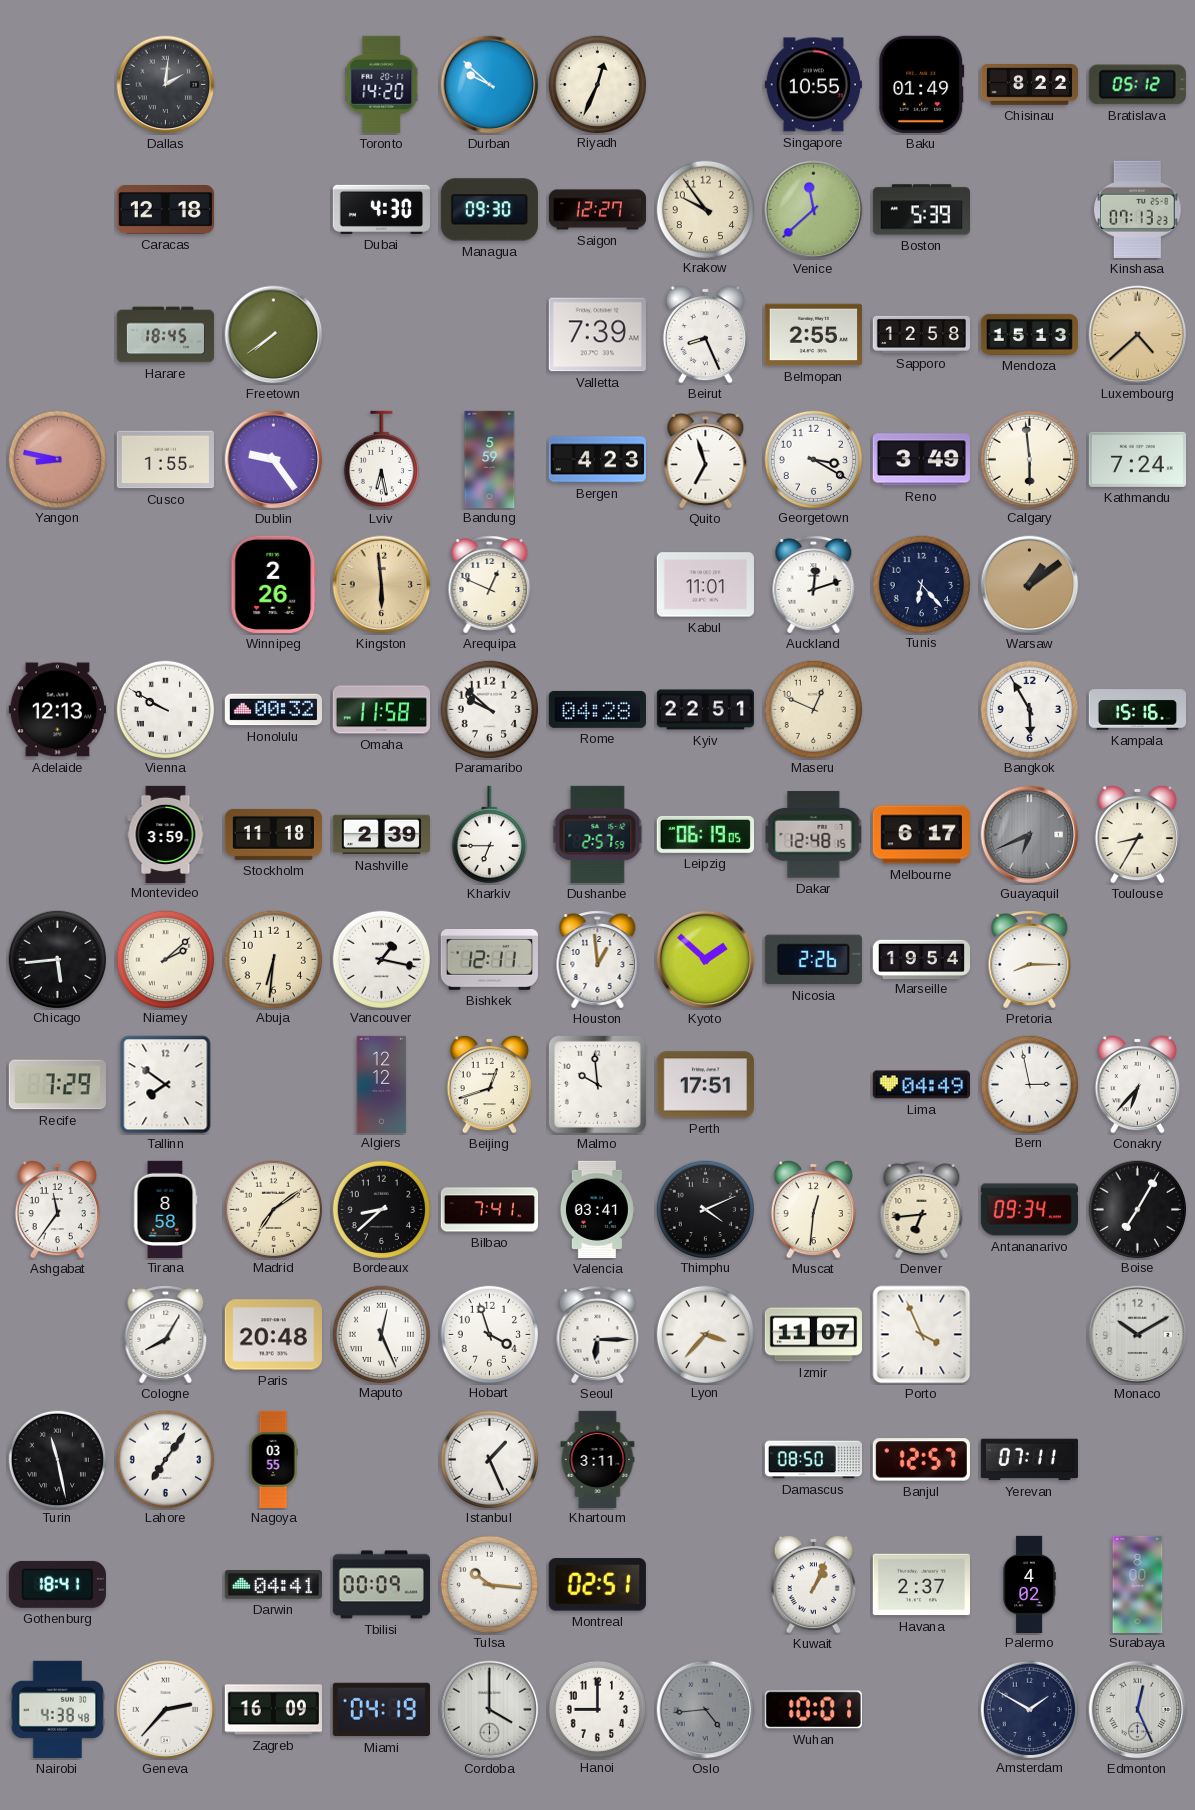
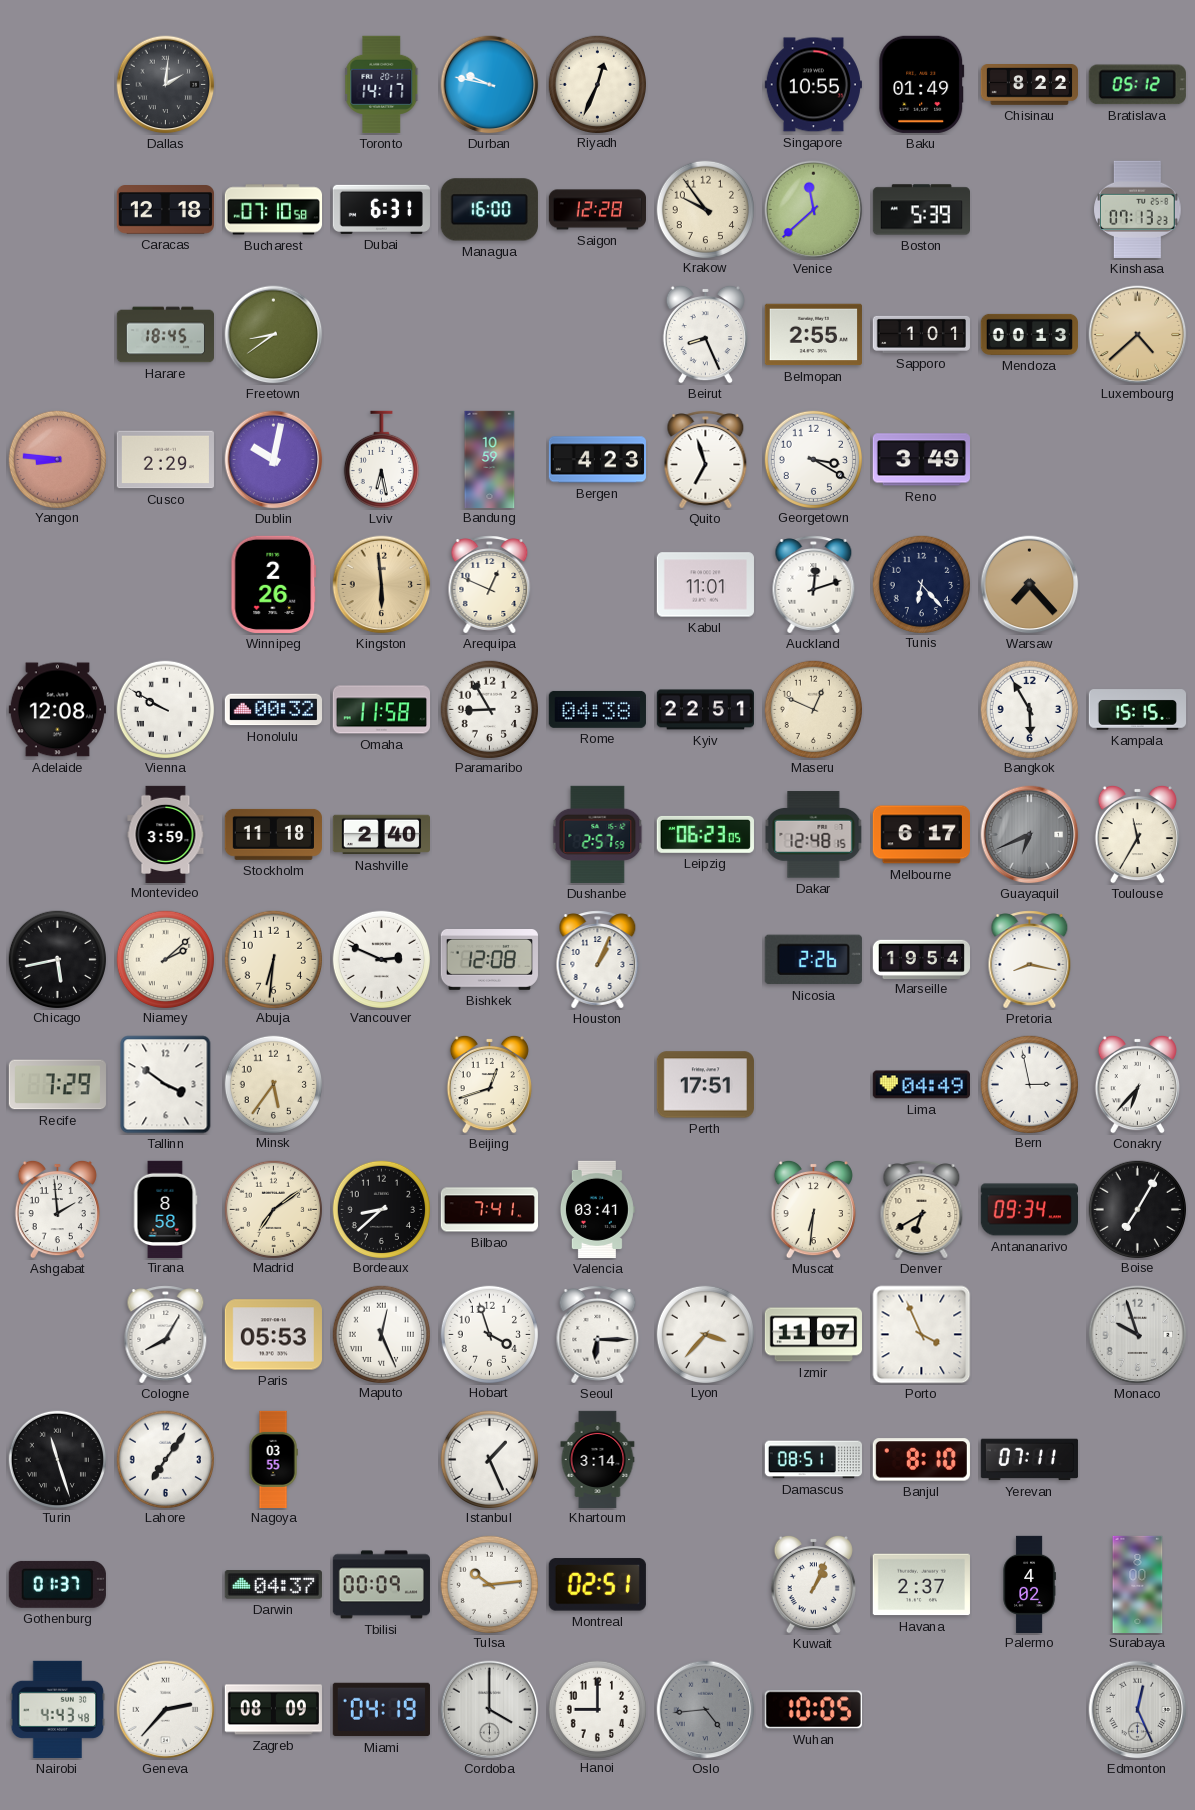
Toronto: 14:20 -> 14:17
Durban: 9:52 -> 9:47
Bucharest: none -> 07:10
Dubai: 4:30 -> 6:31
Managua: 09:30 -> 16:00
Saigon: 12:27 -> 12:28
Freetown: 7:39 -> 8:39
Valletta: 7:39 -> none
Sapporo: 12:58 -> 1:01
Mendoza: 15:13 -> 00:13
Yangon: 8:47 -> 8:46
Cusco: 1:55 -> 2:29
Dublin: 9:24 -> 10:02
Bandung: 5:59 -> 10:59
Calgary: 5:59 -> none
Kathmandu: 7:24 -> none
Warsaw: 1:09 -> 7:23
Adelaide: 12:13 -> 12:08
Paramaribo: 9:52 -> 8:55
Rome: 04:28 -> 04:38
Kampala: 15:16 -> 15:15
Nashville: 2:39 -> 2:40
Kharkiv: 6:45 -> none
Leipzig: 06:19 -> 06:23
Toulouse: 8:35 -> 11:35
Chicago: 5:44 -> 5:43
Vancouver: 1:17 -> 2:49
Bishkek: 12:11 -> 12:08
Houston: 12:59 -> 1:04
Kyoto: 1:52 -> none
Pretoria: 8:15 -> 8:17
Tallinn: 7:51 -> 3:51
Minsk: none -> 5:36
Algiers: 12:12 -> none
Malmo: 9:59 -> none
Ashgabat: 11:36 -> 1:59
Thimphu: 4:11 -> none
Muscat: 12:31 -> 6:31
Denver: 6:44 -> 6:40
Paris: 20:48 -> 05:53
Monaco: 10:10 -> 9:57
Turin: 11:28 -> 11:27
Khartoum: 3:11 -> 3:14
Damascus: 08:50 -> 08:51
Banjul: 12:57 -> 8:10
Gothenburg: 18:41 -> 01:37
Darwin: 04:41 -> 04:37
Tulsa: 10:16 -> 10:14
Nairobi: 4:38 -> 4:43
Zagreb: 16:09 -> 08:09
Wuhan: 10:01 -> 10:05
Amsterdam: 1:50 -> none
